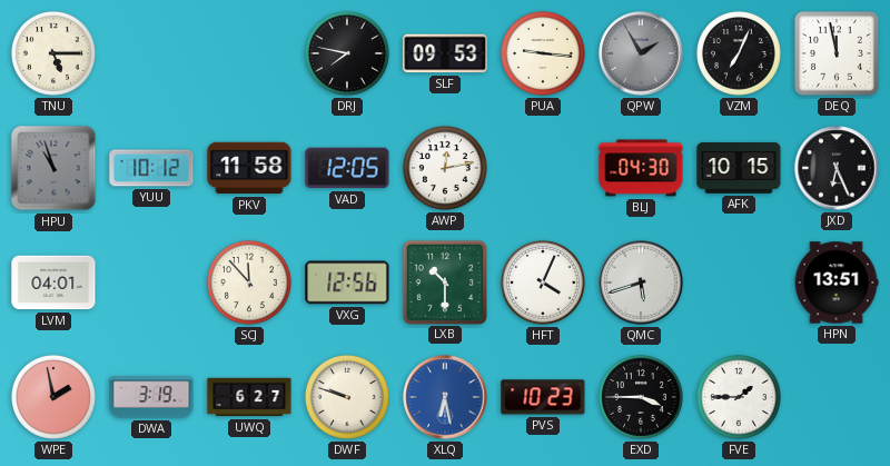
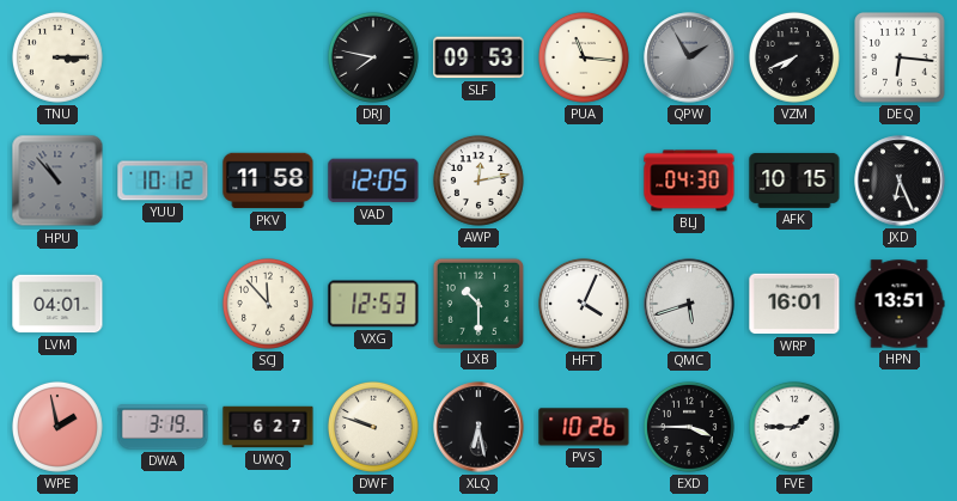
TNU: 5:15 -> 3:15
PUA: 9:16 -> 11:16
VZM: 7:04 -> 7:41
DEQ: 11:58 -> 6:16
HPU: 10:57 -> 10:53
VXG: 12:56 -> 12:53
WRP: none -> 16:01
XLQ dial: blue -> black
PVS: 10:23 -> 10:26
